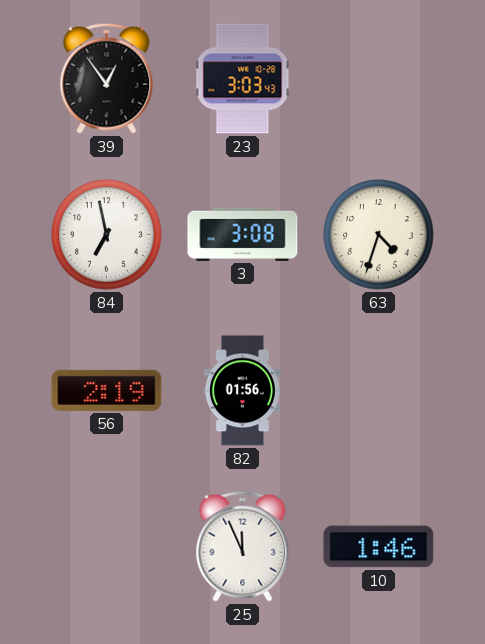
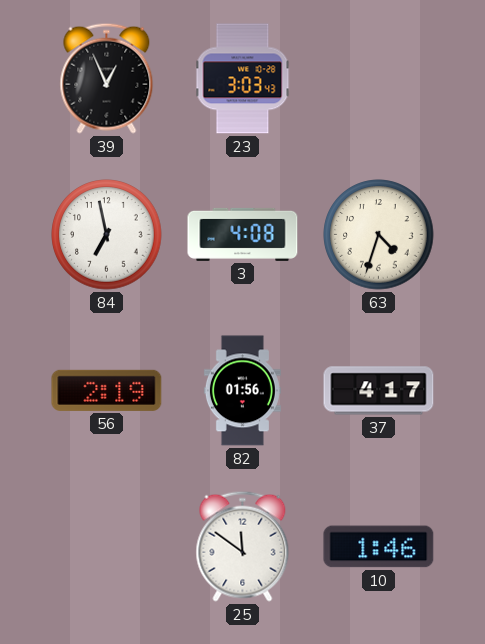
39: 12:54 -> 12:56
3: 3:08 -> 4:08
37: none -> 4:17
25: 11:56 -> 11:51
